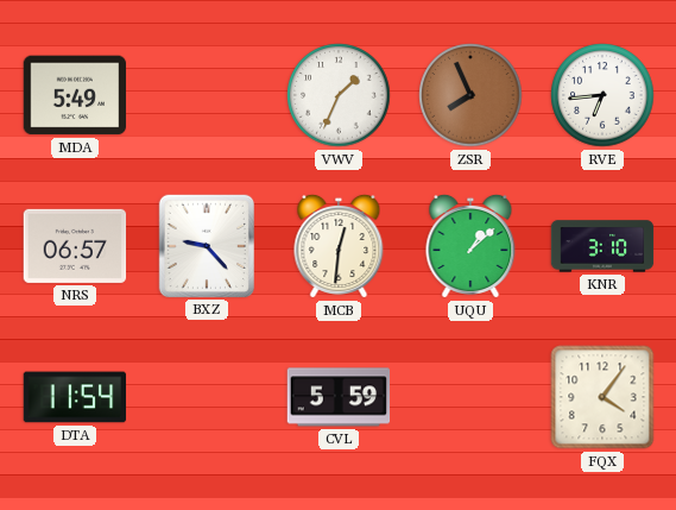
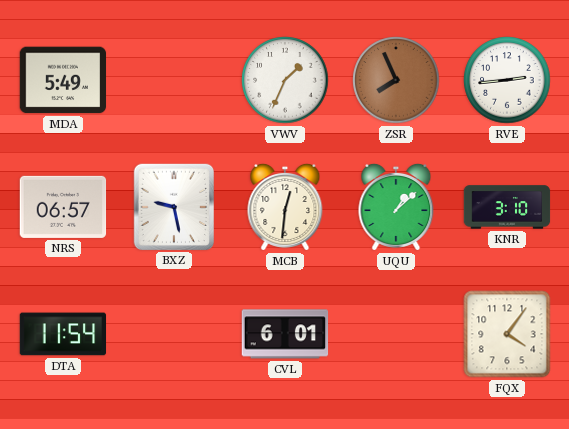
RVE: 6:44 -> 2:44
BXZ: 9:23 -> 9:28
CVL: 5:59 -> 6:01
